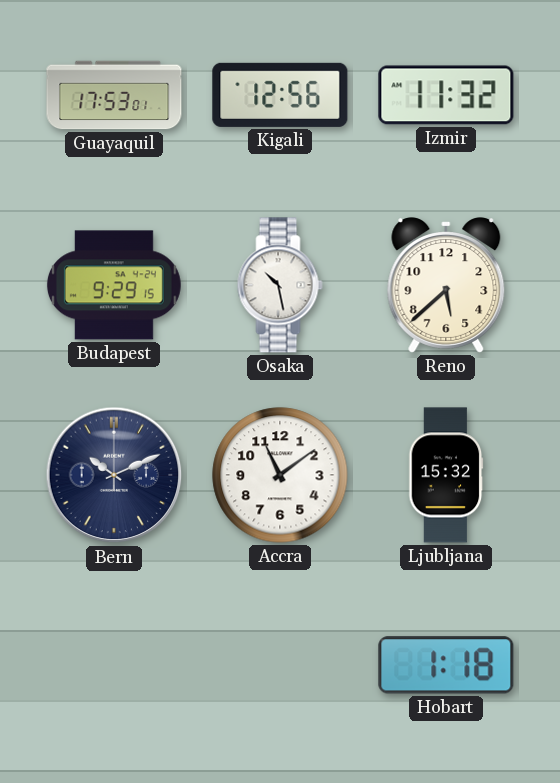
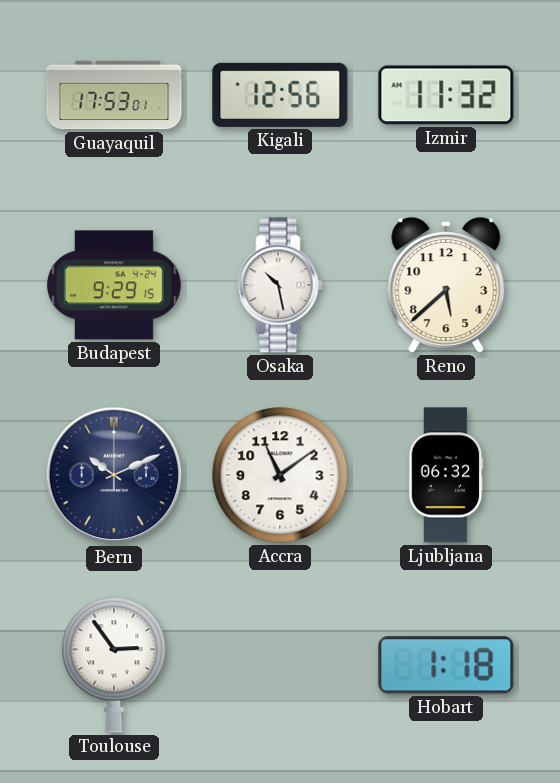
Ljubljana: 15:32 -> 06:32
Toulouse: none -> 2:54
